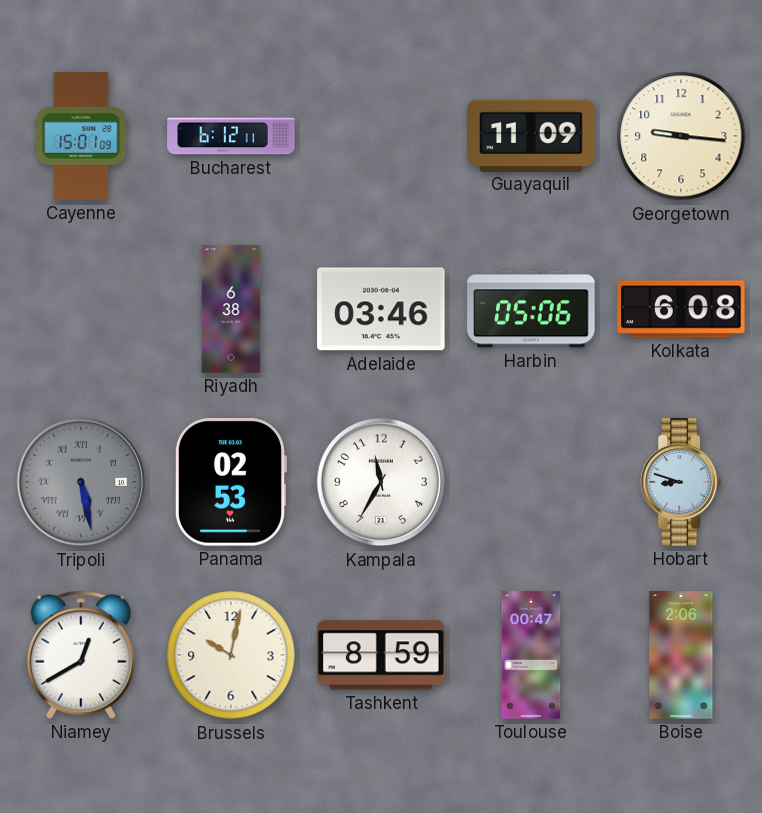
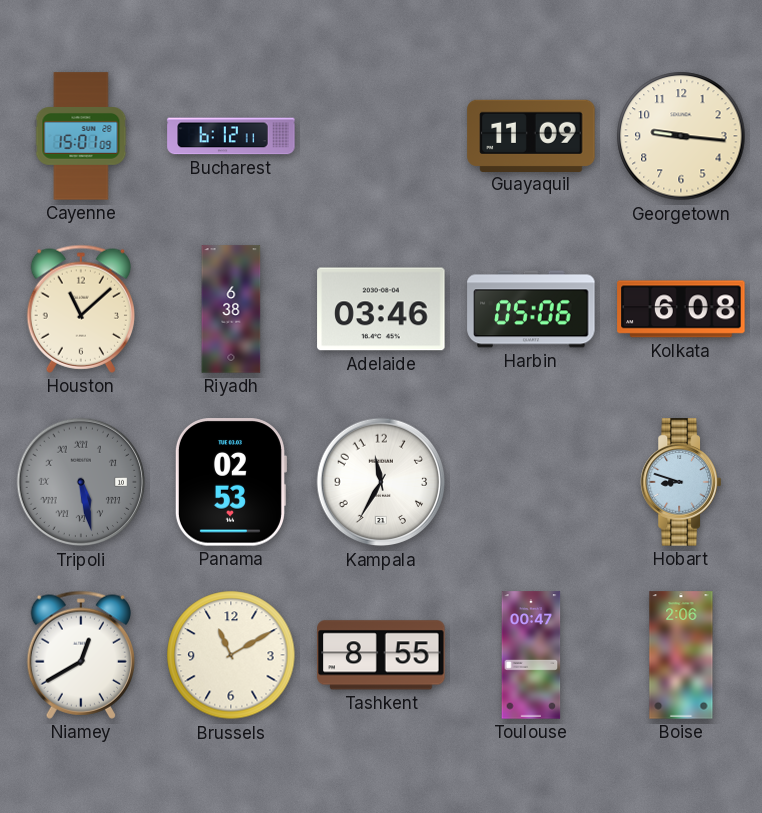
Houston: none -> 11:08
Brussels: 10:02 -> 11:10
Tashkent: 8:59 -> 8:55
